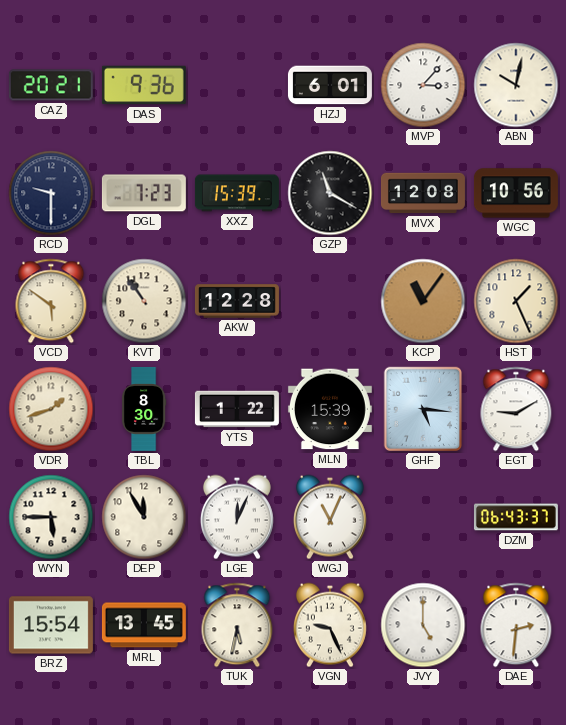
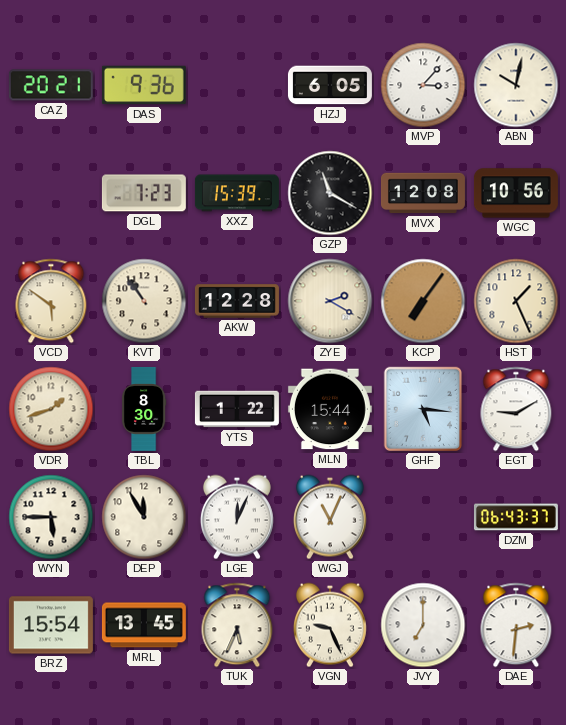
HZJ: 6:01 -> 6:05
RCD: 9:30 -> none
ZYE: none -> 2:20
KCP: 11:06 -> 7:06
MLN: 15:39 -> 15:44
TUK: 5:32 -> 5:34
JVY: 5:00 -> 7:00
